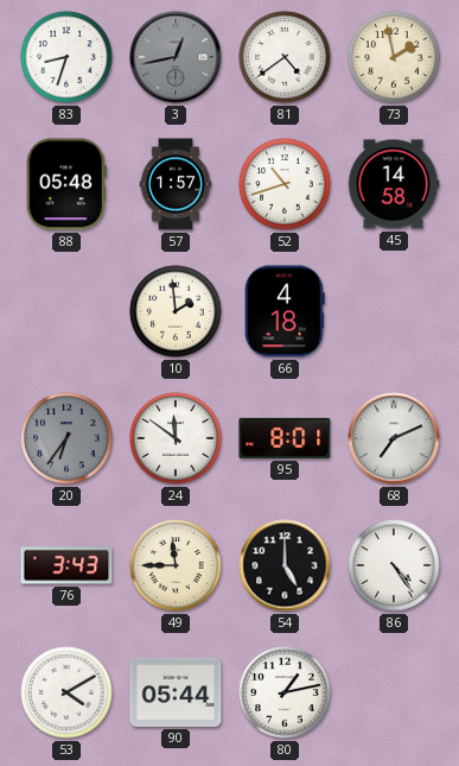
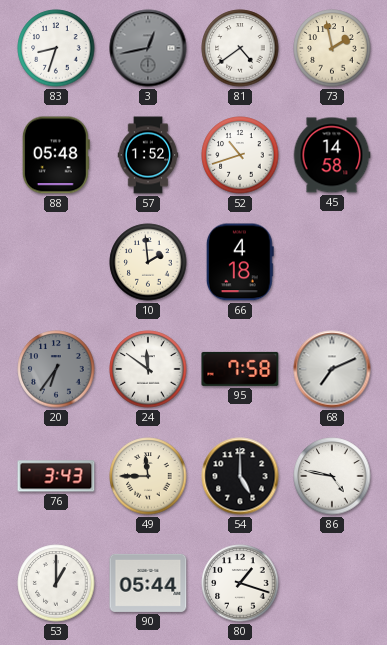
57: 1:57 -> 1:52
95: 8:01 -> 7:58
86: 4:24 -> 4:47
53: 4:10 -> 1:00
80: 1:13 -> 1:18
